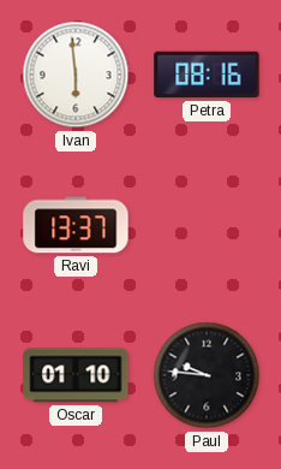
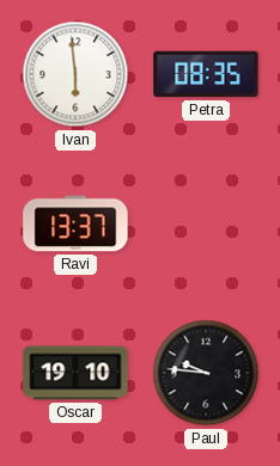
Petra: 08:16 -> 08:35
Oscar: 01:10 -> 19:10
